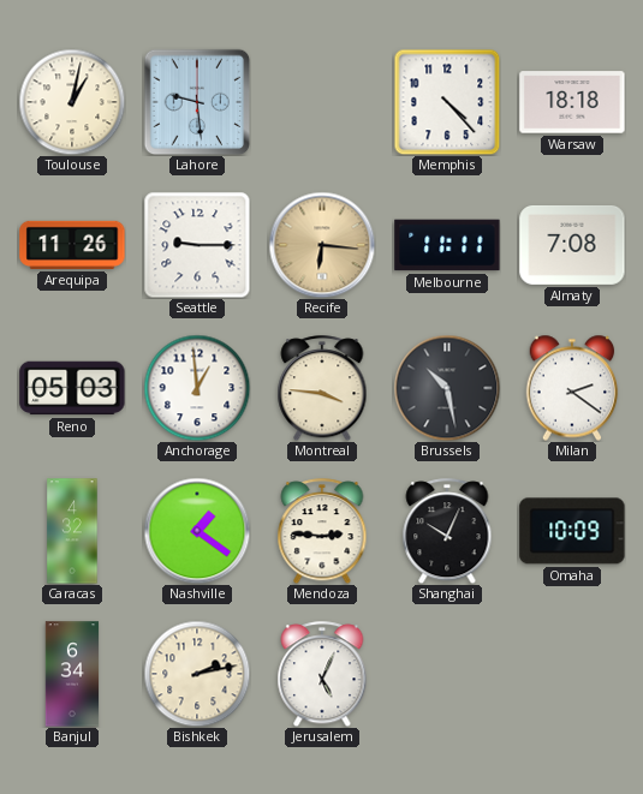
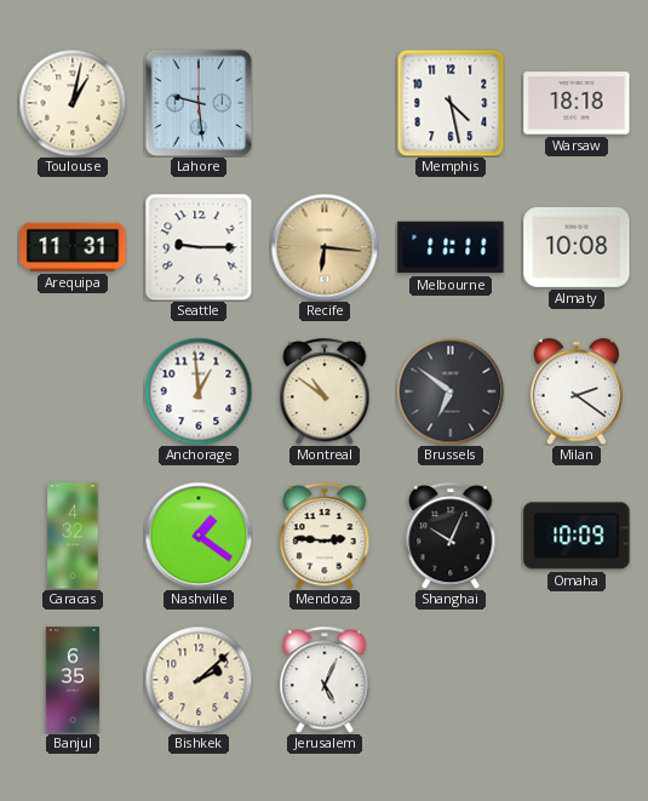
Memphis: 4:23 -> 4:28
Arequipa: 11:26 -> 11:31
Almaty: 7:08 -> 10:08
Reno: 05:03 -> none
Montreal: 3:46 -> 10:51
Brussels: 10:28 -> 6:51
Banjul: 6:34 -> 6:35
Bishkek: 2:13 -> 2:08
